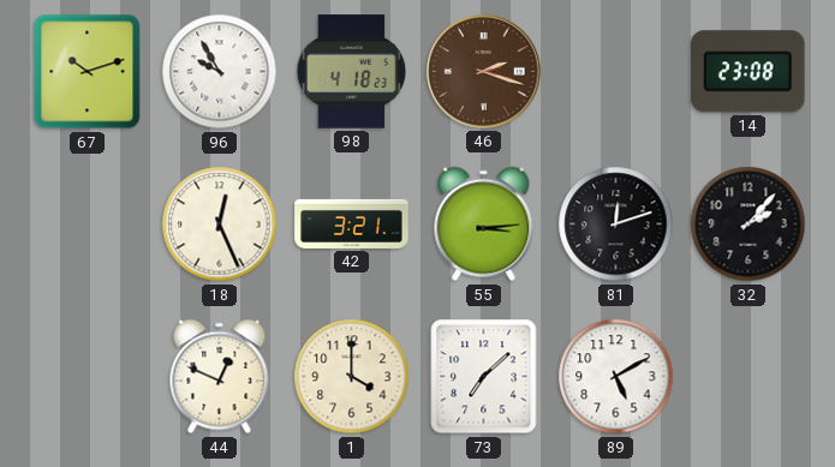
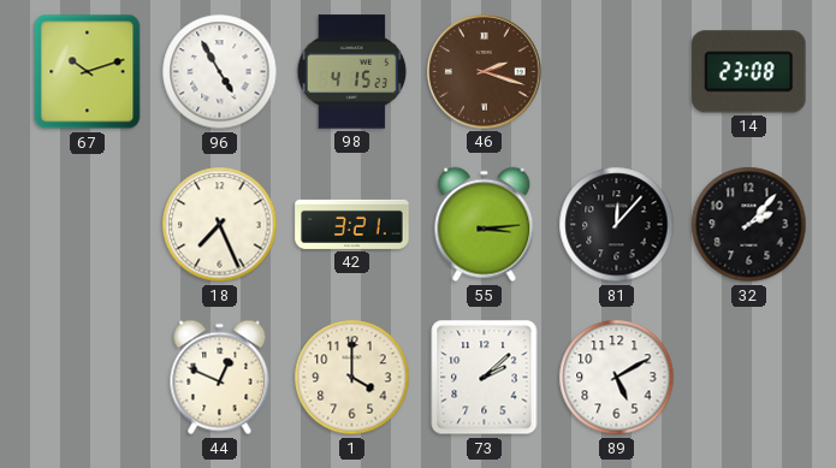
96: 9:55 -> 4:55
98: 4:18 -> 4:15
18: 12:26 -> 7:26
81: 12:12 -> 12:07
73: 7:08 -> 2:08
